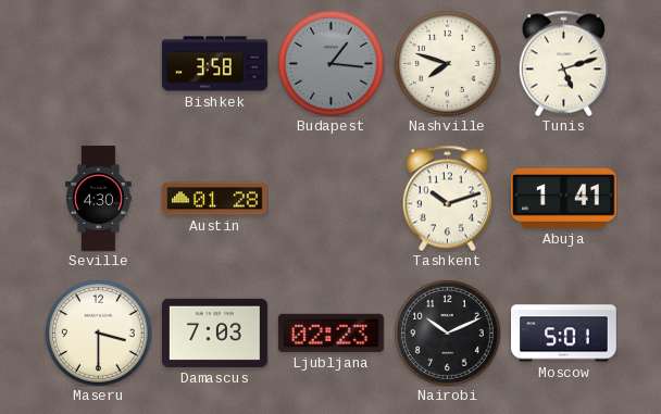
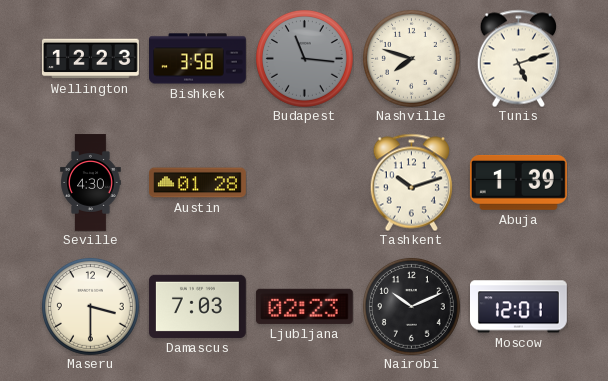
Wellington: none -> 12:23
Budapest: 1:16 -> 11:16
Abuja: 1:41 -> 1:39
Moscow: 5:01 -> 12:01
